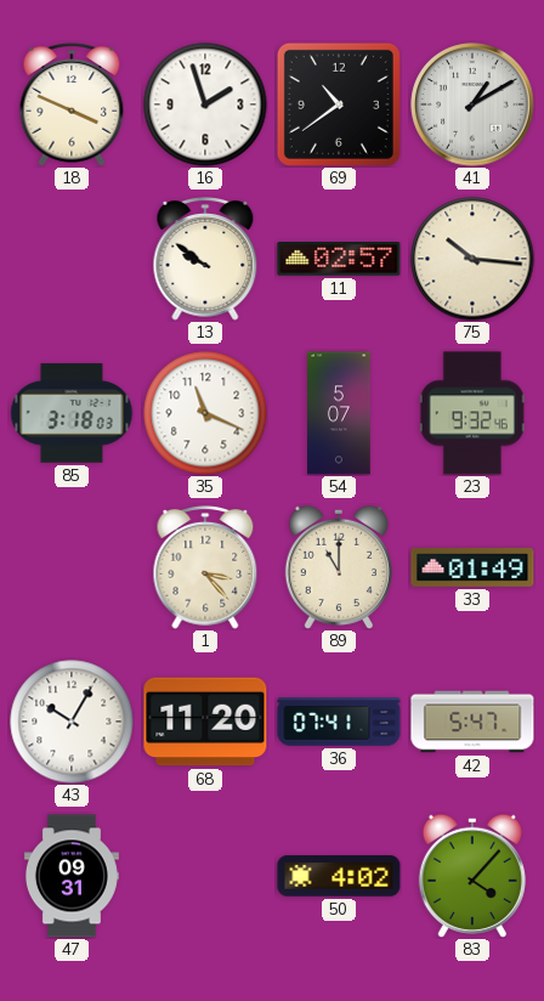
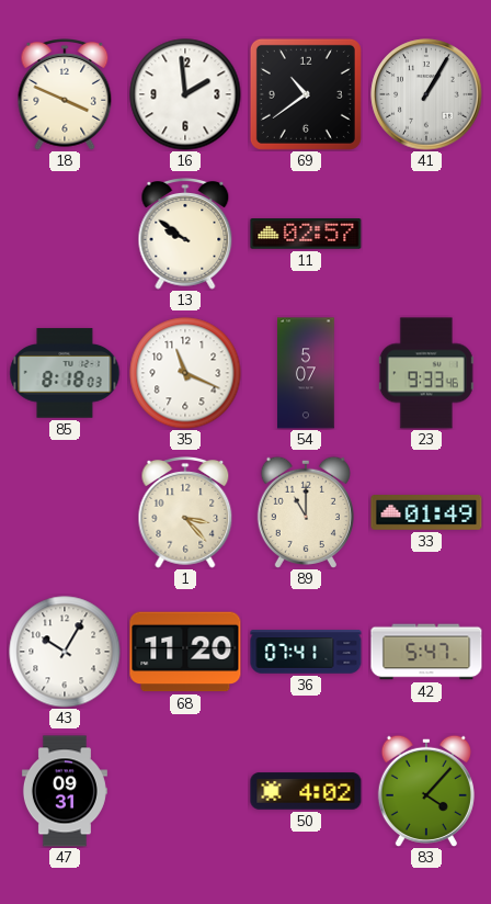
16: 1:57 -> 1:59
41: 1:10 -> 1:05
75: 10:16 -> none
85: 3:18 -> 8:18
23: 9:32 -> 9:33
